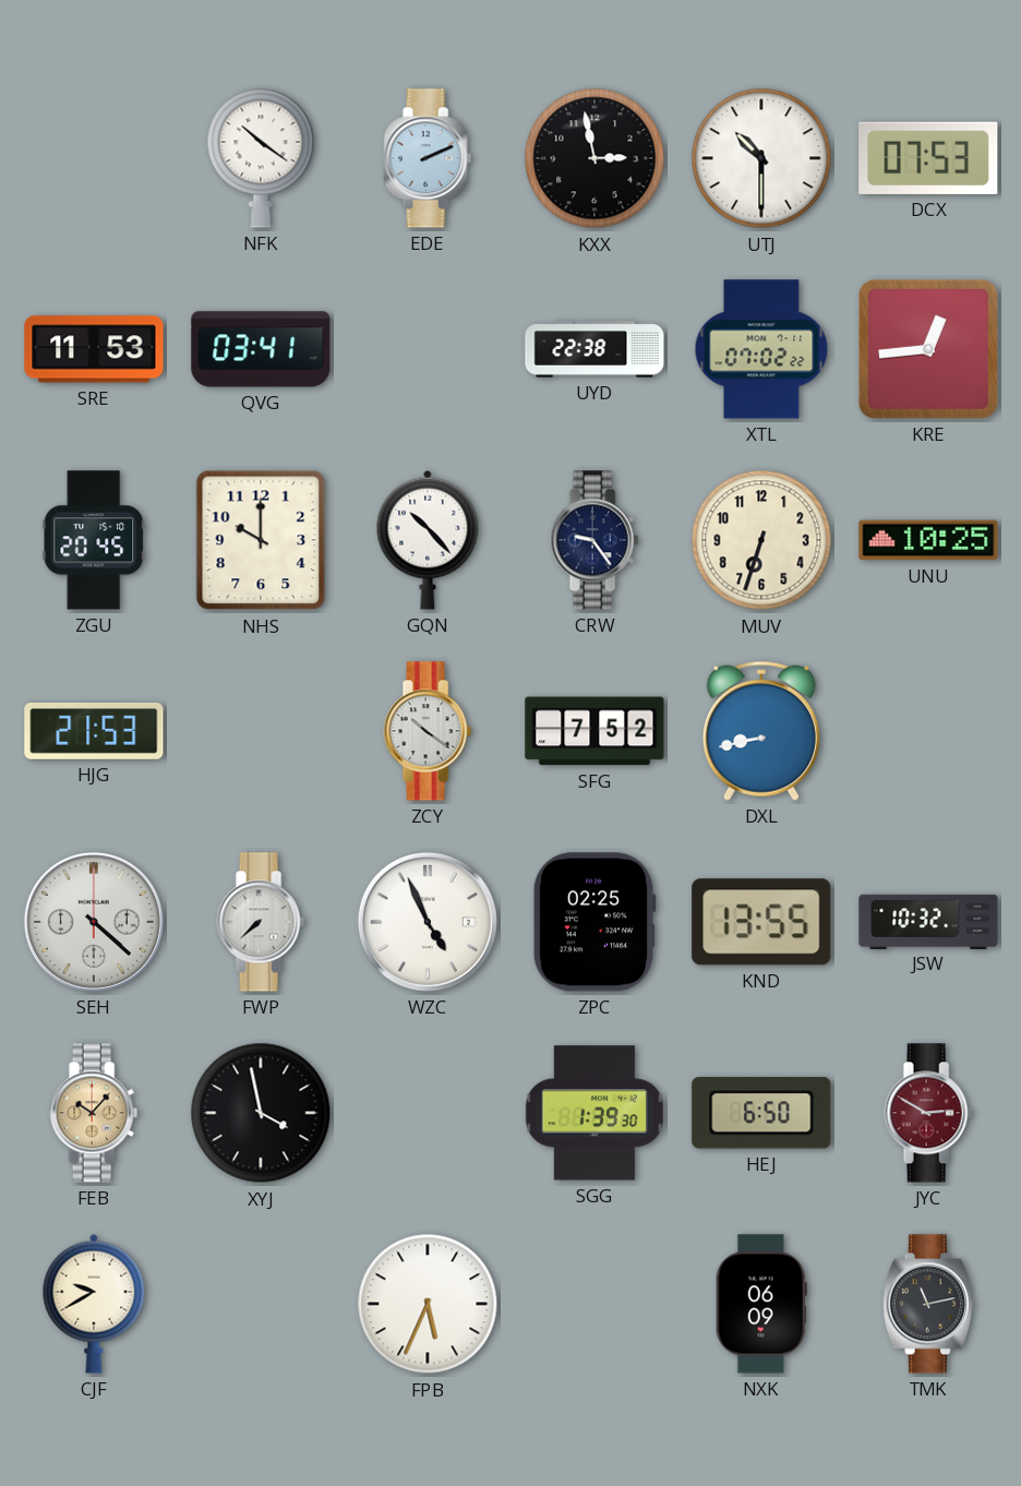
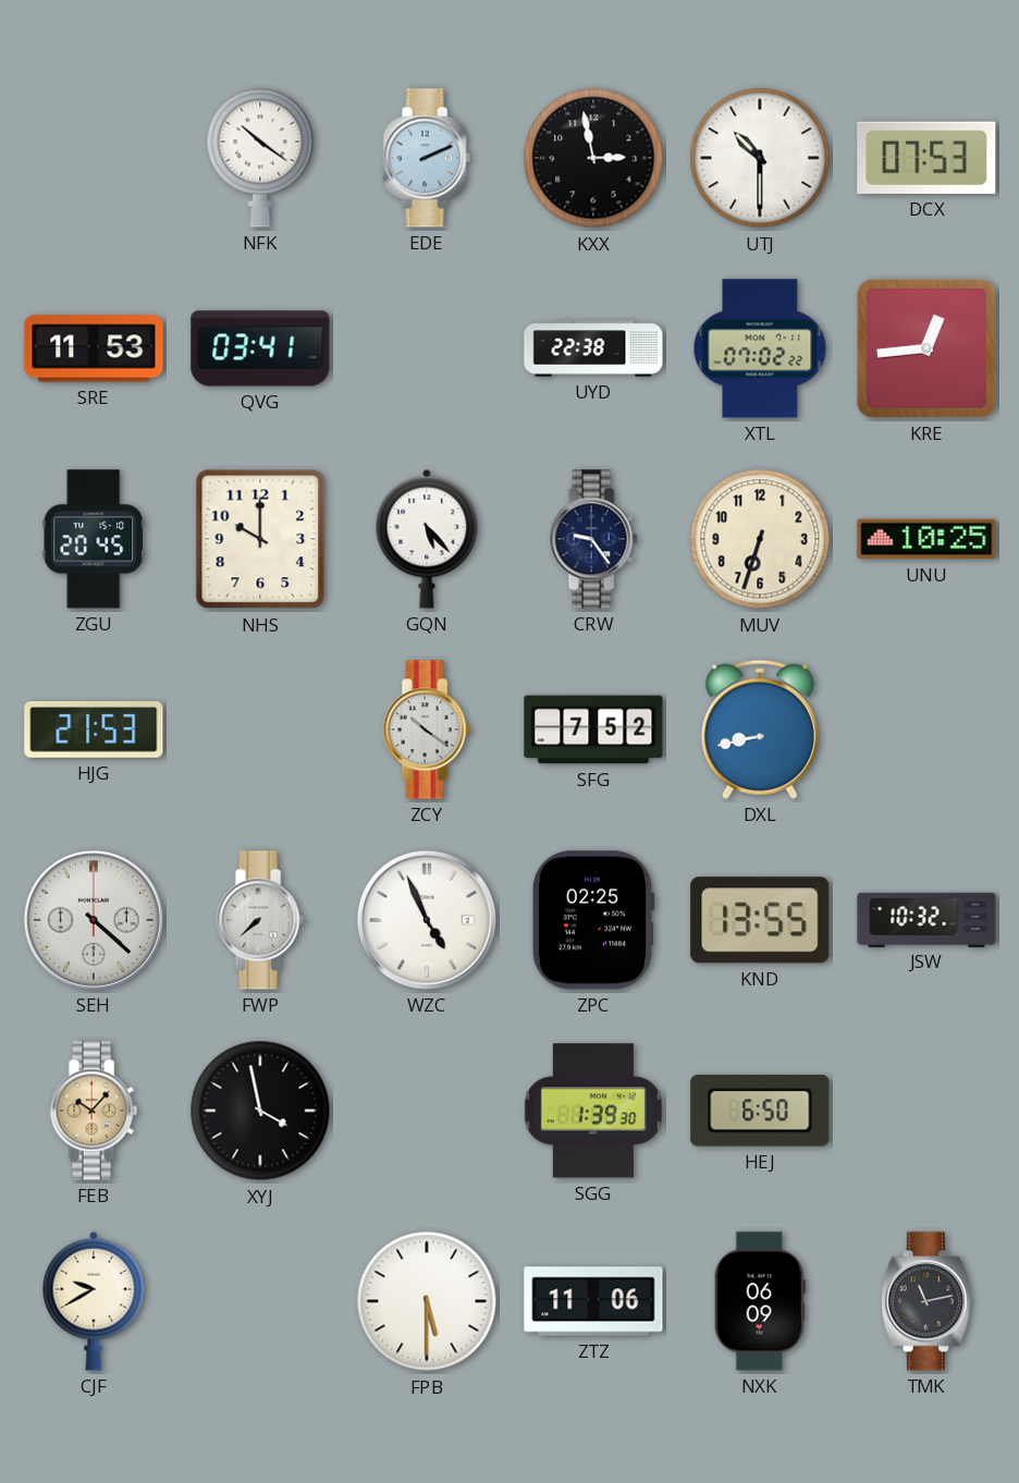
GQN: 10:23 -> 5:23
JYC: 2:50 -> none
FPB: 5:34 -> 5:30
ZTZ: none -> 11:06
